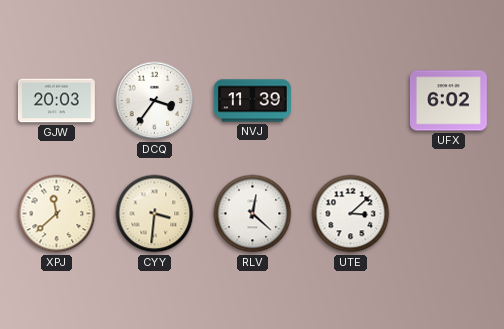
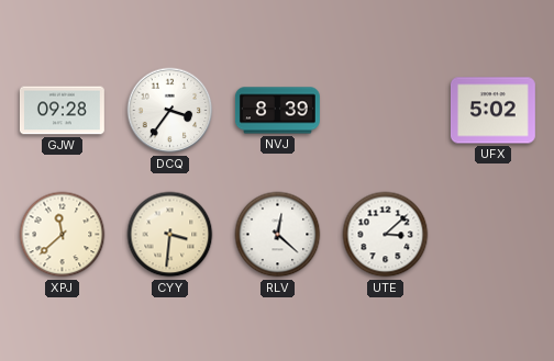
GJW: 20:03 -> 09:28
NVJ: 11:39 -> 8:39
UFX: 6:02 -> 5:02
